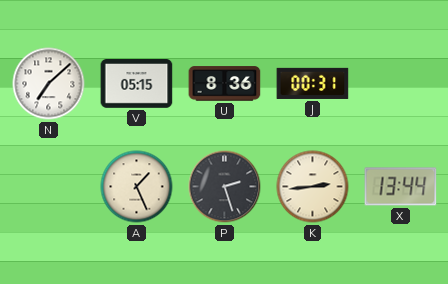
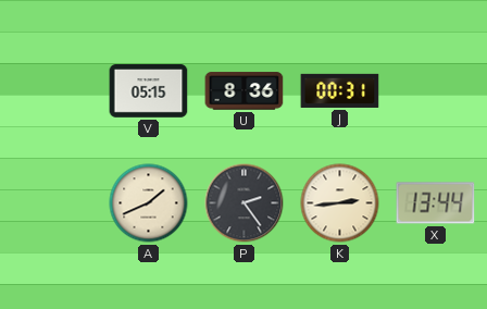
N: 7:08 -> none
A: 1:26 -> 1:41
P: 2:27 -> 2:24
